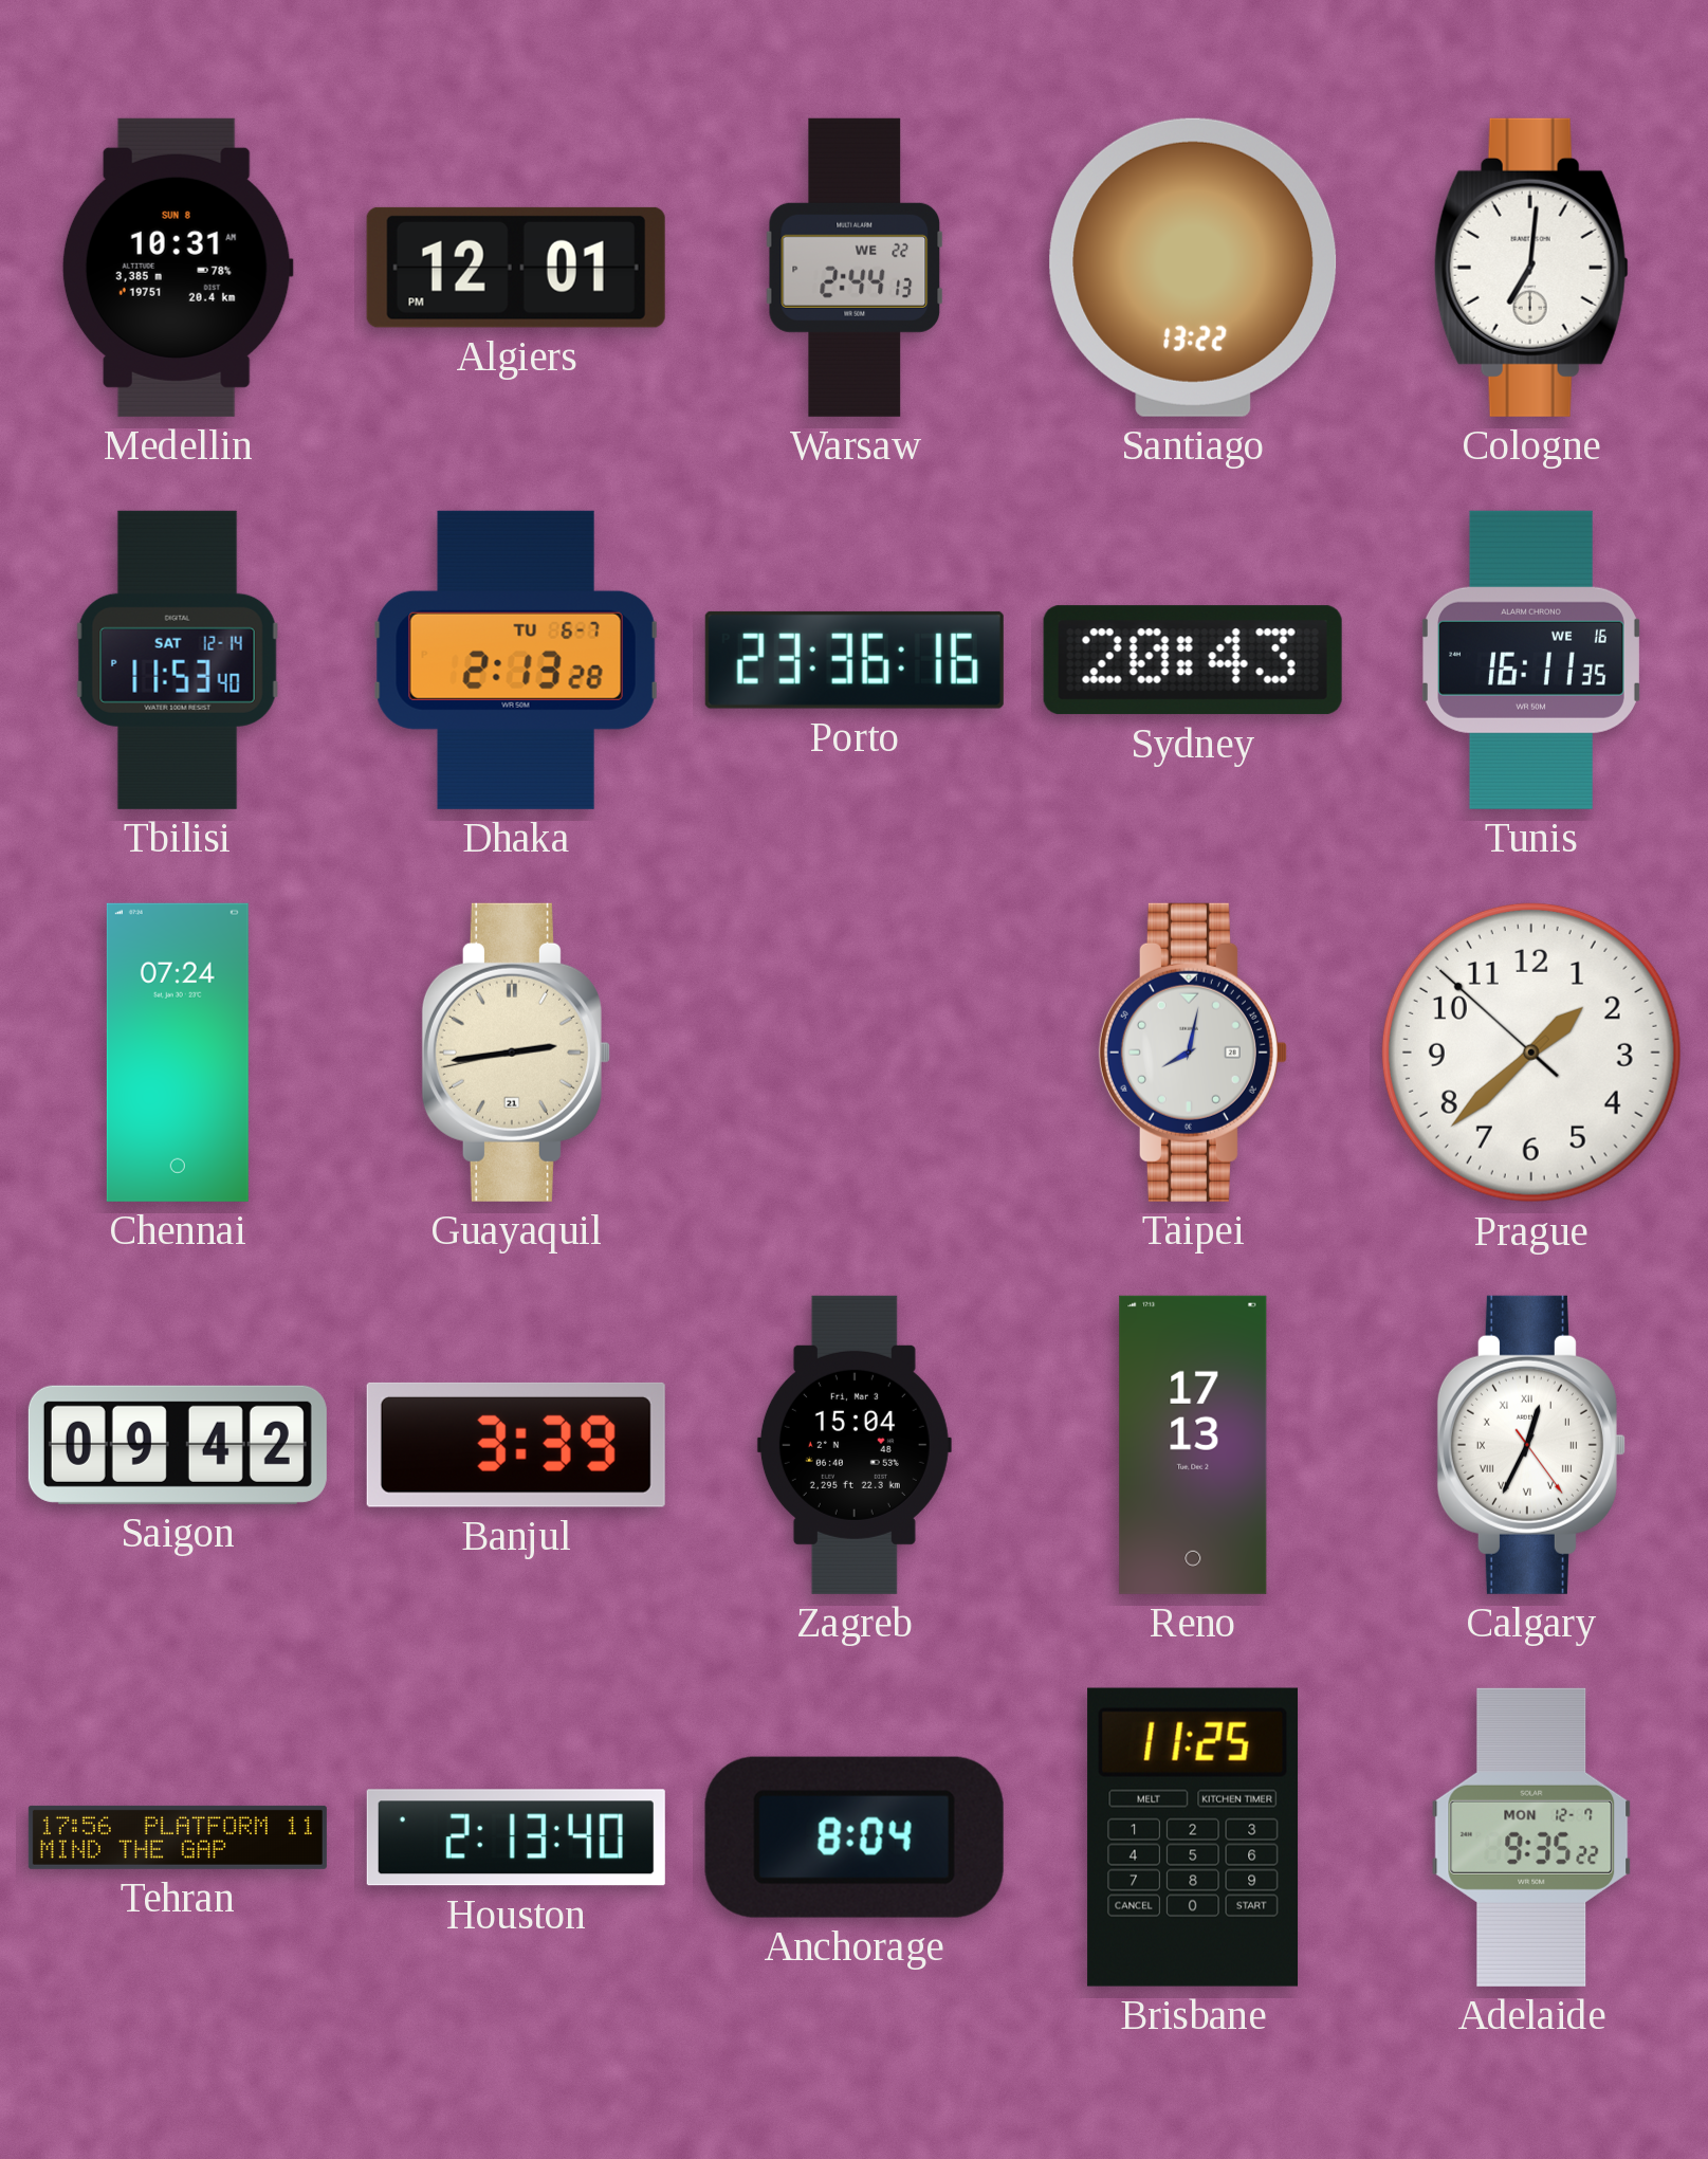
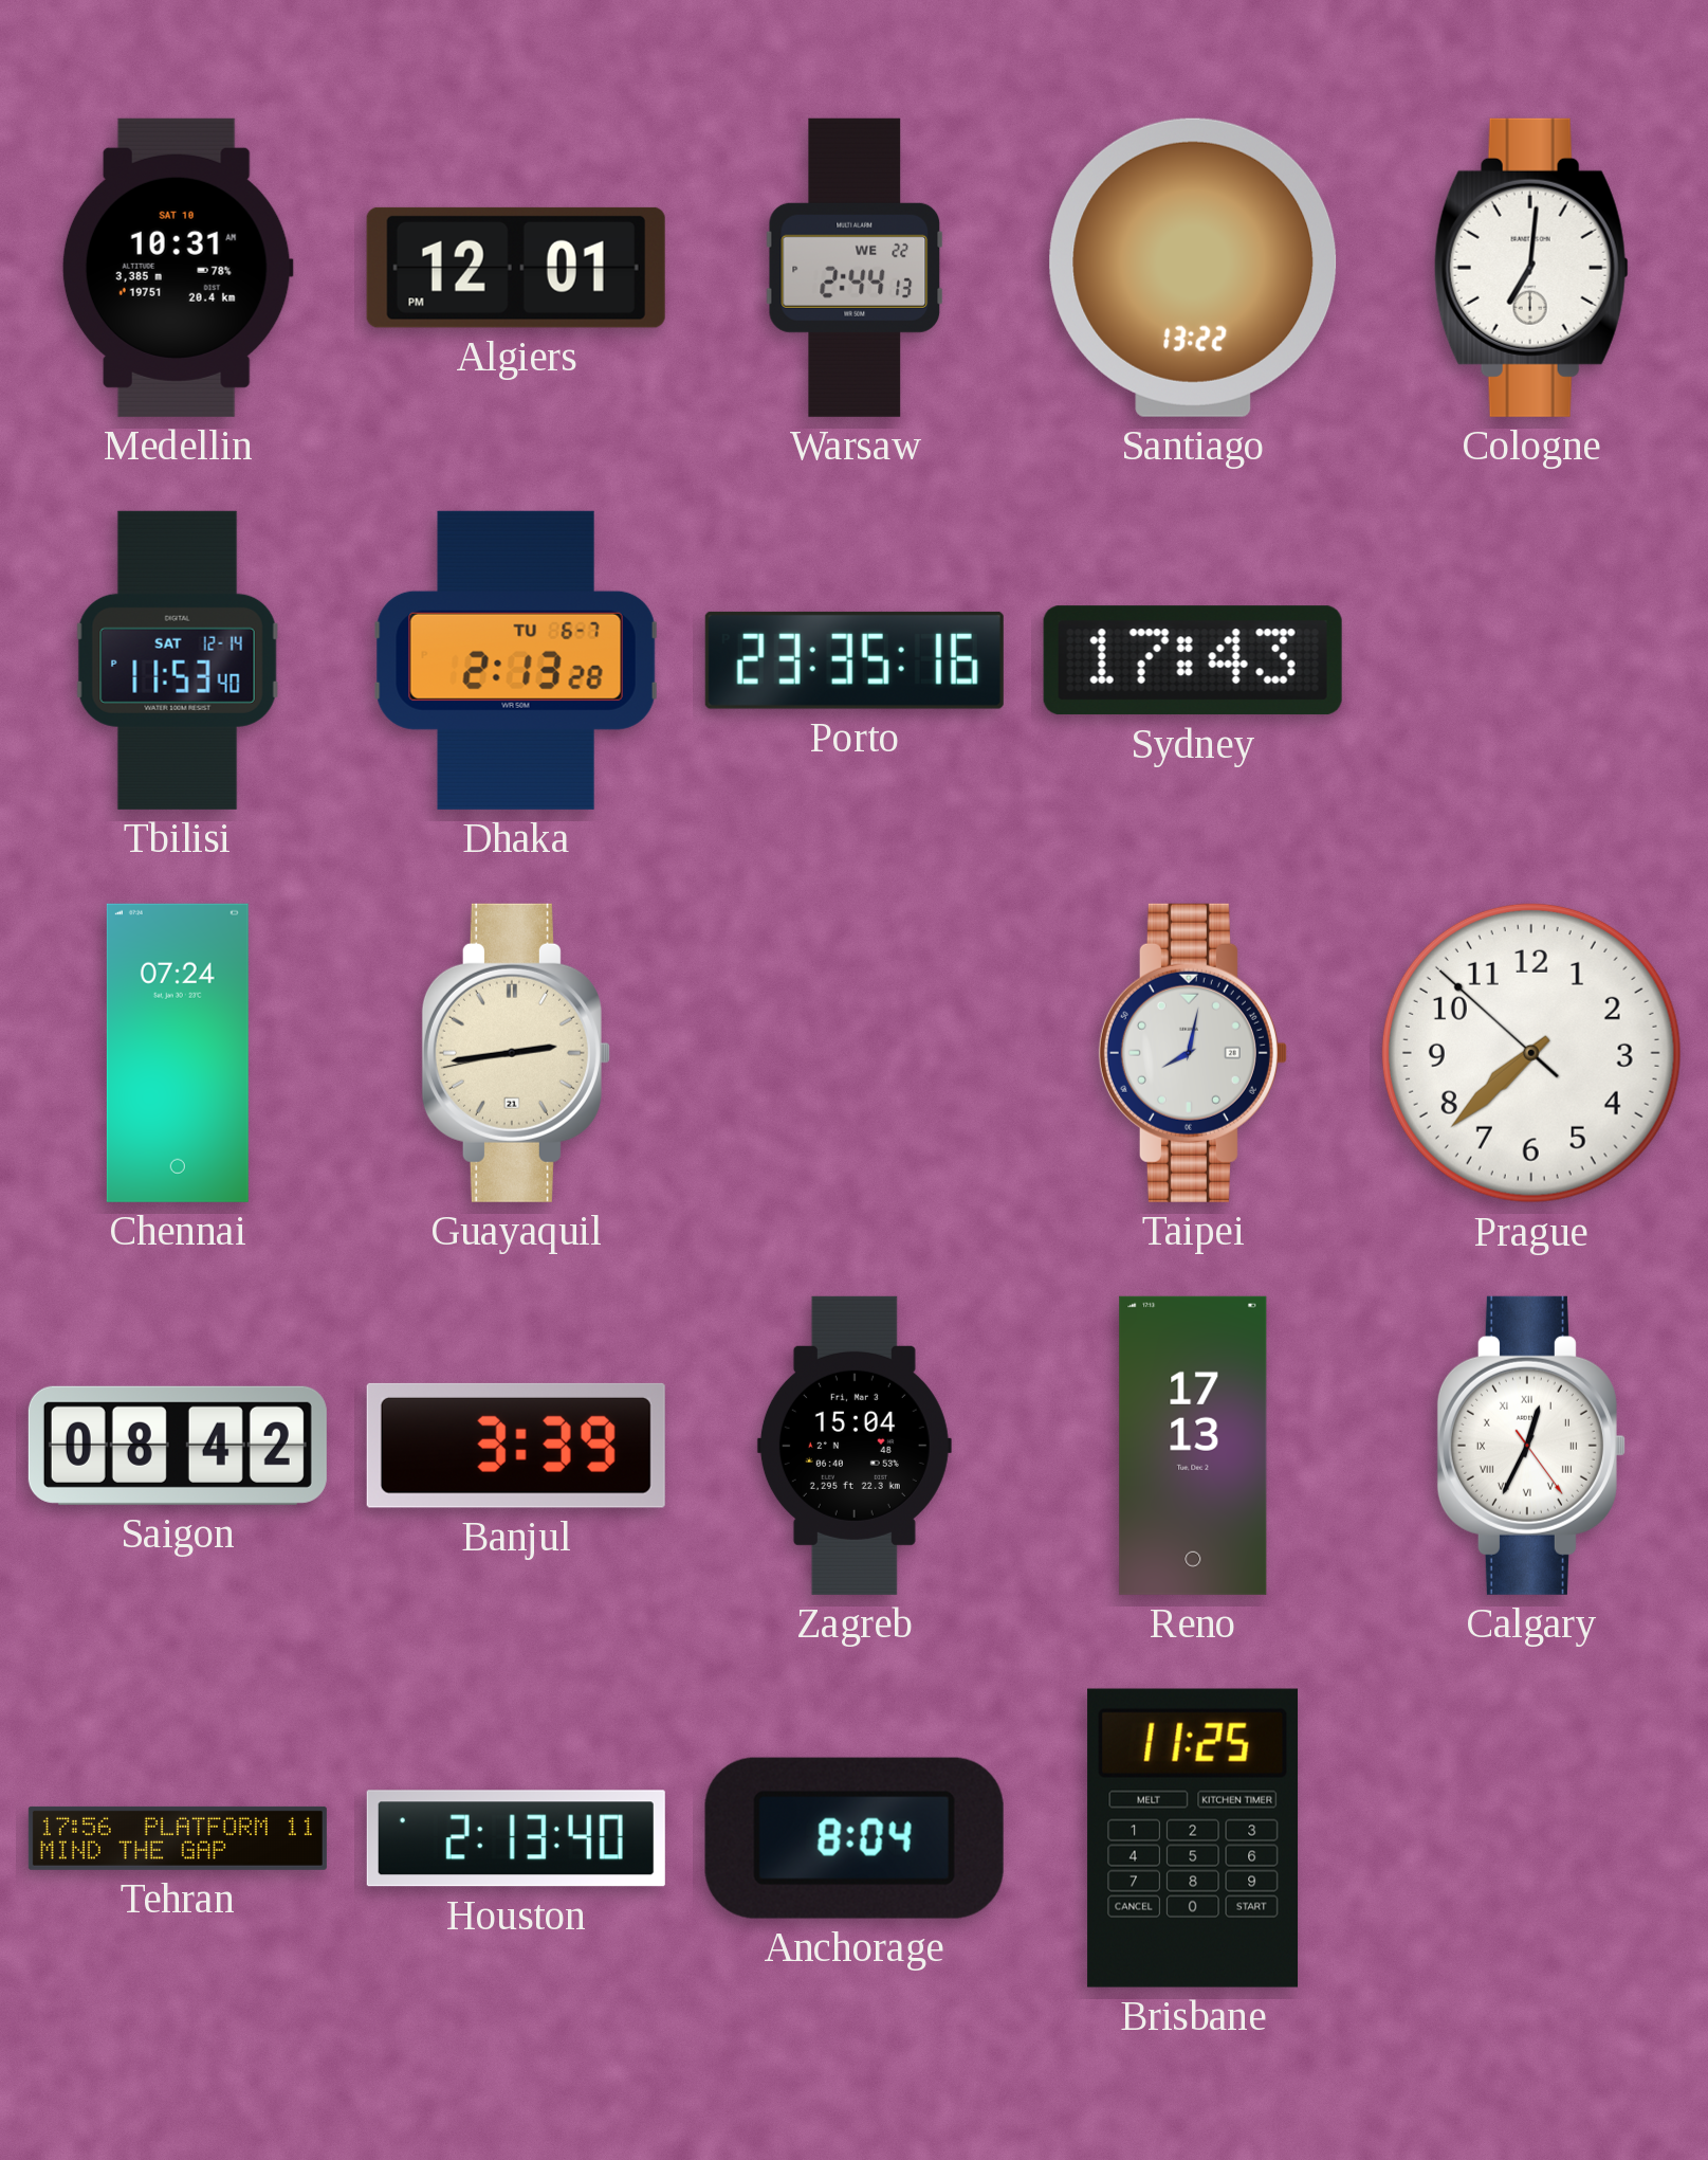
Medellin date: SUN 8 -> SAT 10
Porto: 23:36 -> 23:35
Sydney: 20:43 -> 17:43
Tunis: 16:11 -> none
Prague: 1:37 -> 7:37
Saigon: 09:42 -> 08:42
Adelaide: 9:35 -> none
